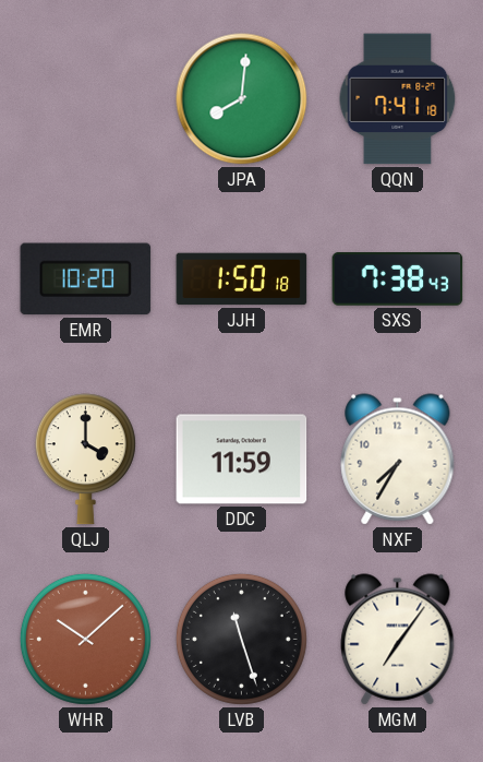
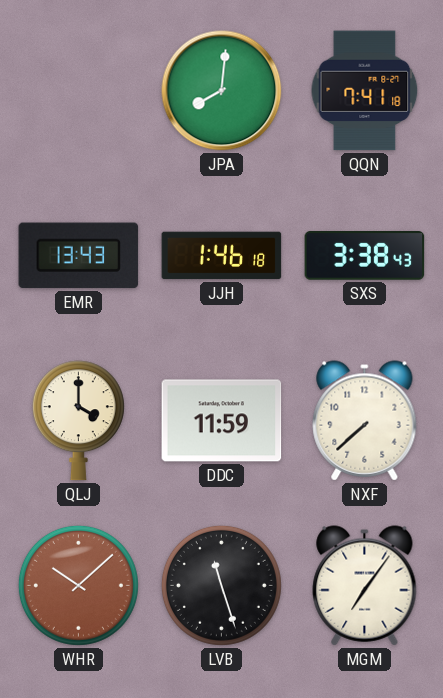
EMR: 10:20 -> 13:43
JJH: 1:50 -> 1:46
SXS: 7:38 -> 3:38
NXF: 7:35 -> 7:38
